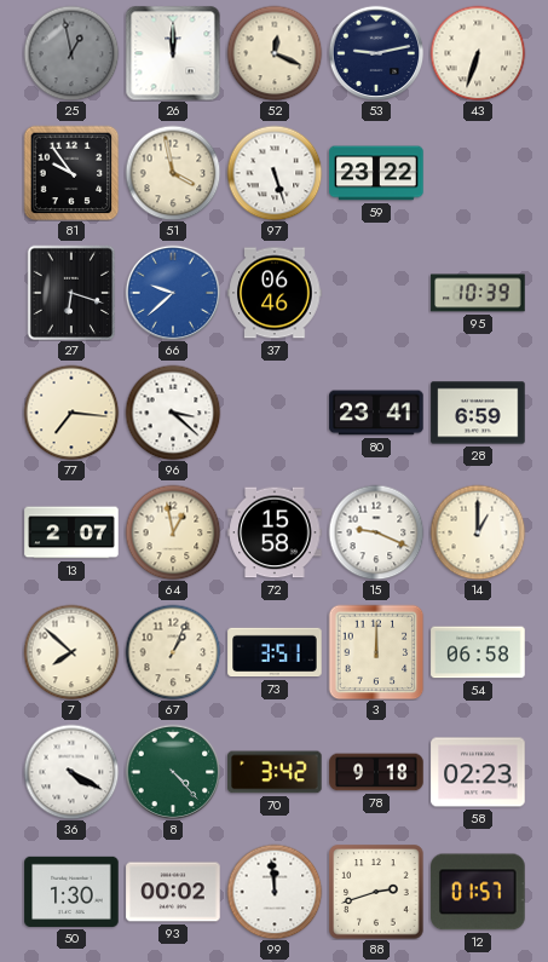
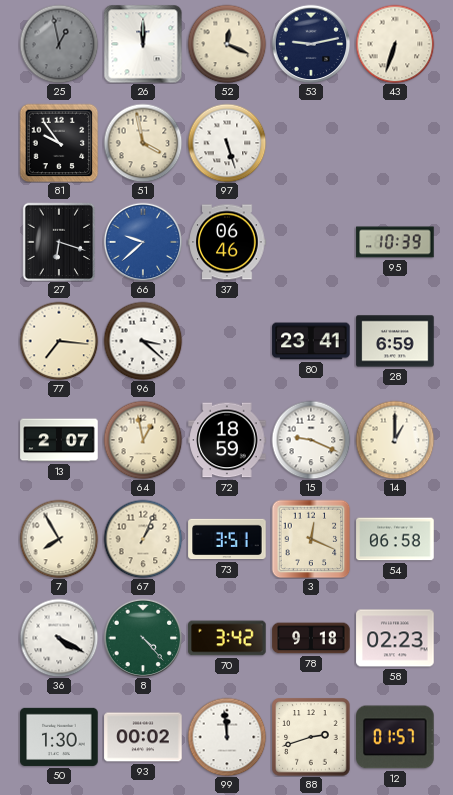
59: 23:22 -> none
72: 15:58 -> 18:59
7: 7:52 -> 7:55
3: 12:00 -> 12:19
